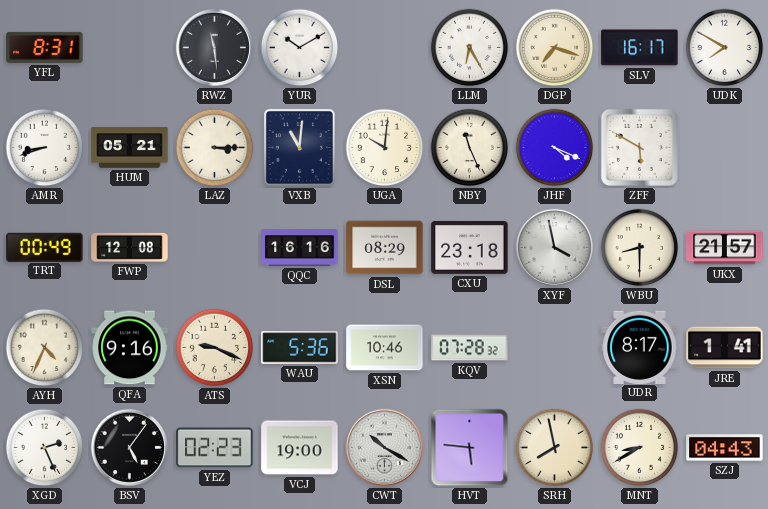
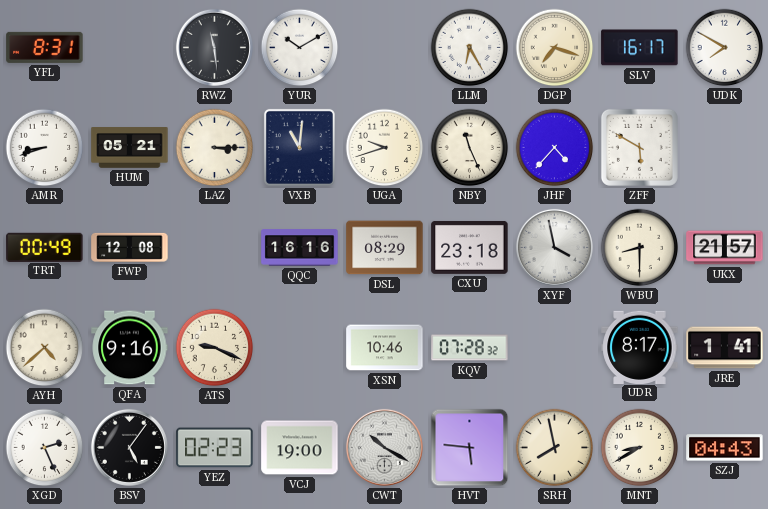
UGA: 10:01 -> 9:42
JHF: 4:19 -> 4:37
AYH: 4:34 -> 4:38
WAU: 5:36 -> none
